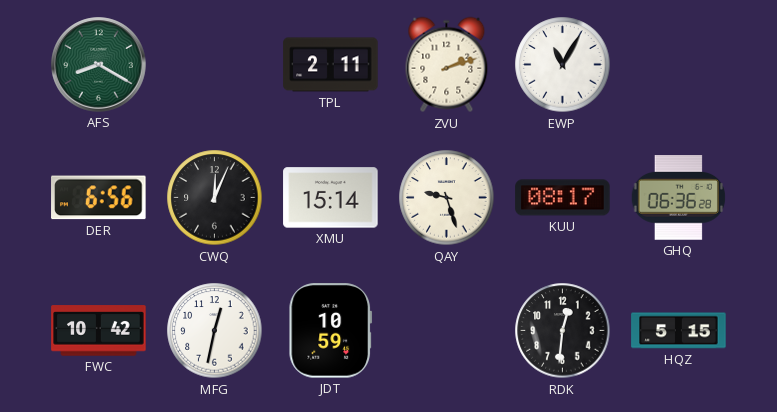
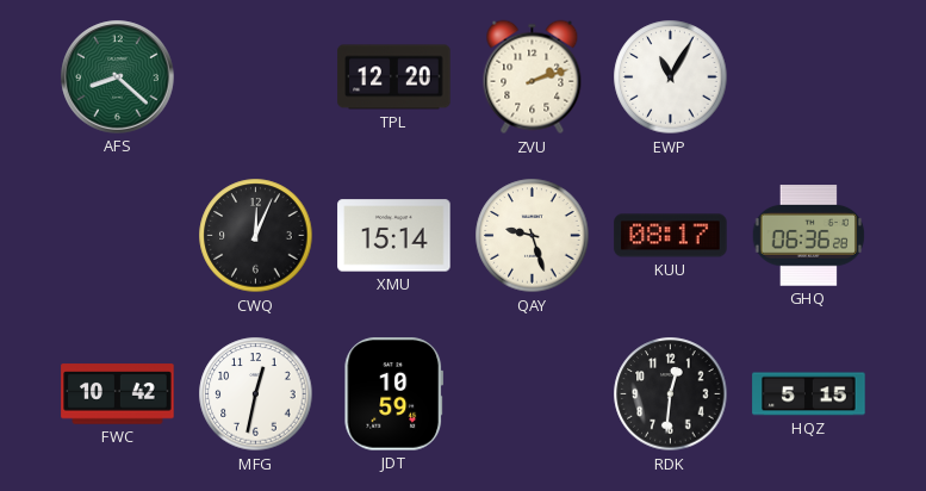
AFS: 8:20 -> 8:22
TPL: 2:11 -> 12:20
DER: 6:56 -> none
